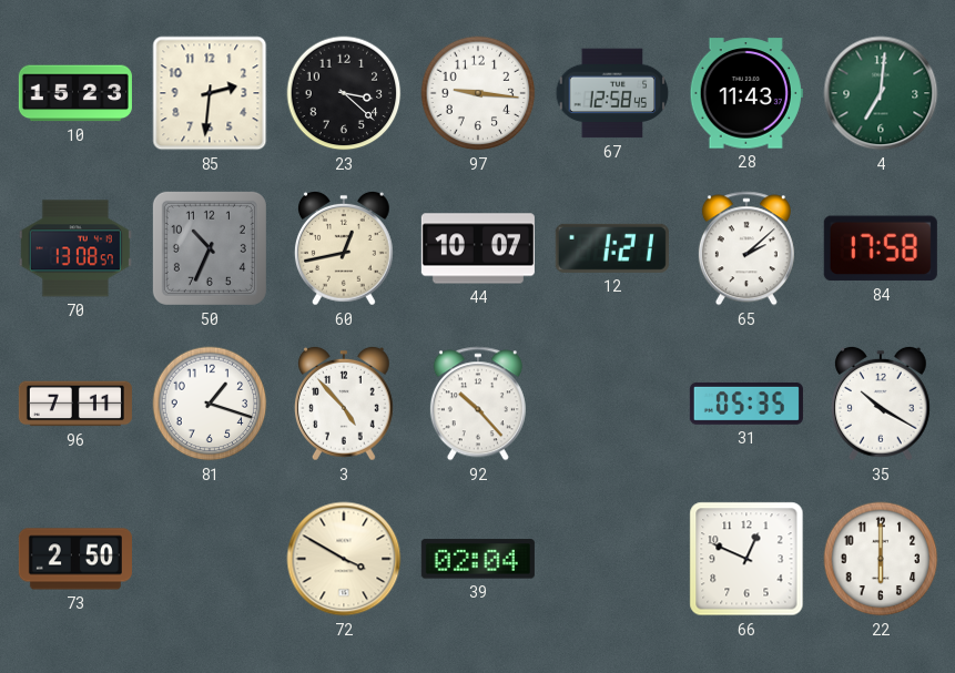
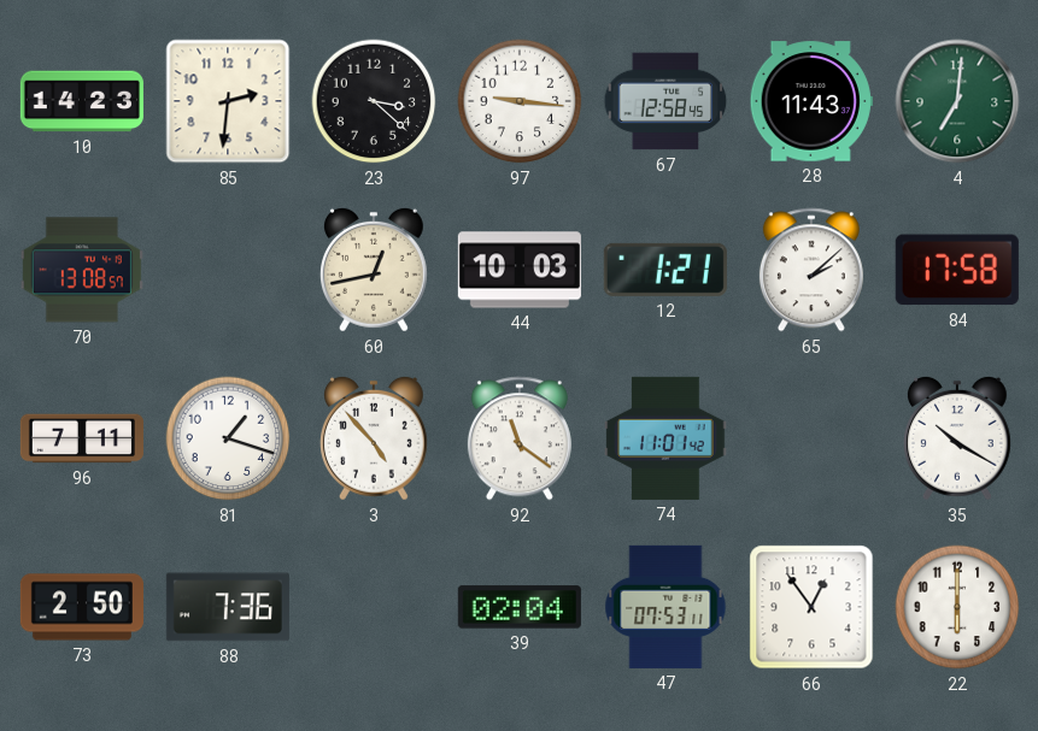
10: 15:23 -> 14:23
50: 10:34 -> none
44: 10:07 -> 10:03
92: 10:23 -> 11:21
74: none -> 11:01
31: 05:35 -> none
88: none -> 7:36
72: 3:50 -> none
47: none -> 07:53
66: 12:49 -> 12:54
